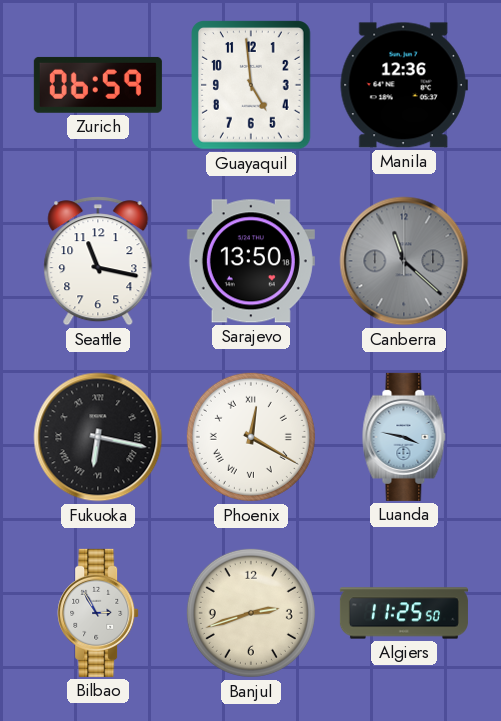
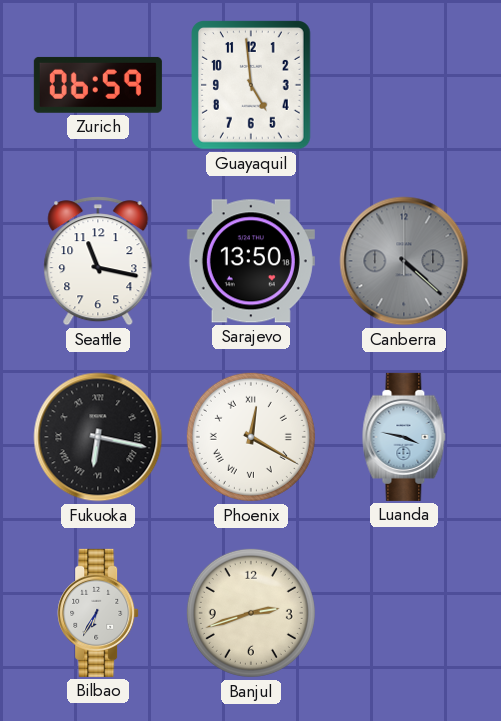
Manila: 12:36 -> none
Canberra: 11:22 -> 4:22
Bilbao: 2:55 -> 6:35
Algiers: 11:25 -> none
